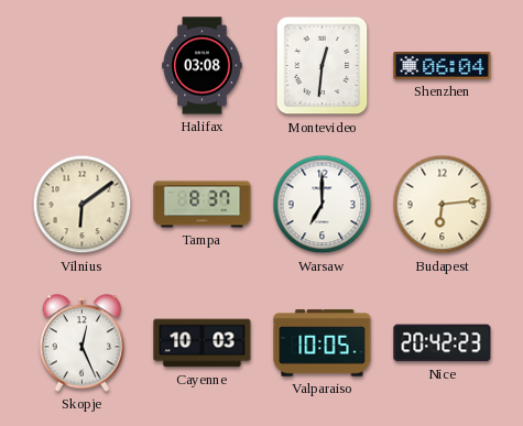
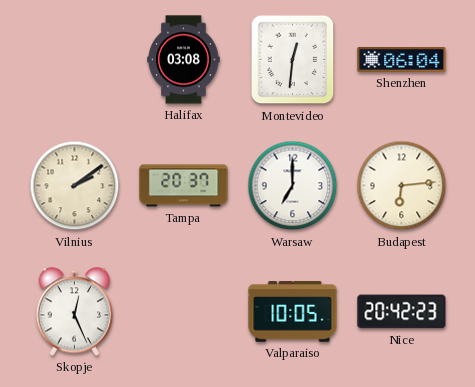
Vilnius: 6:09 -> 2:09
Tampa: 8:37 -> 20:37
Cayenne: 10:03 -> none
